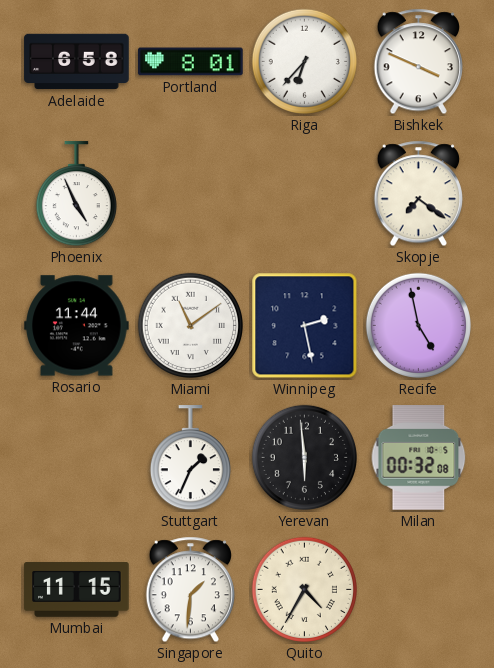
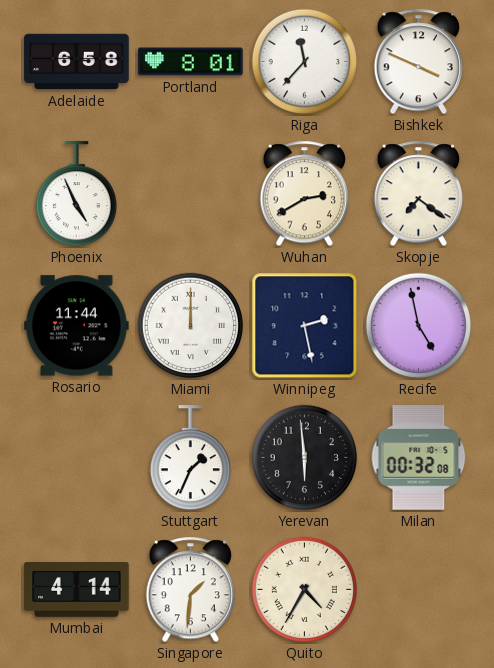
Riga: 6:37 -> 11:37
Wuhan: none -> 2:40
Miami: 11:09 -> 12:00
Mumbai: 11:15 -> 4:14
